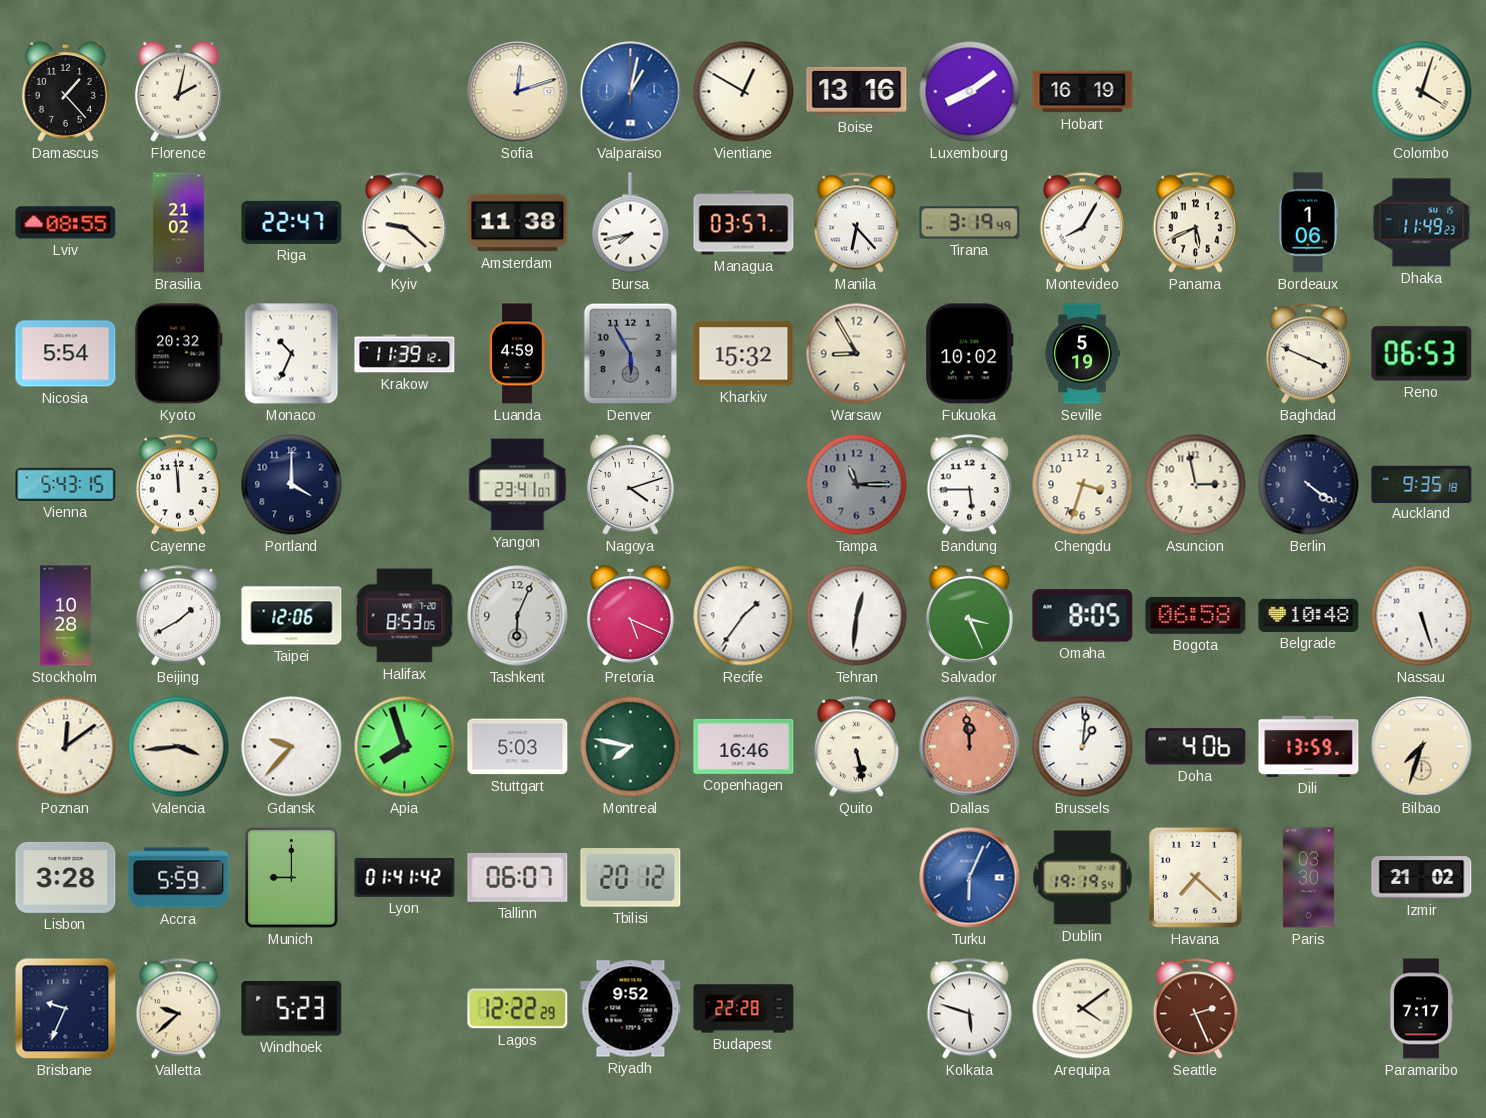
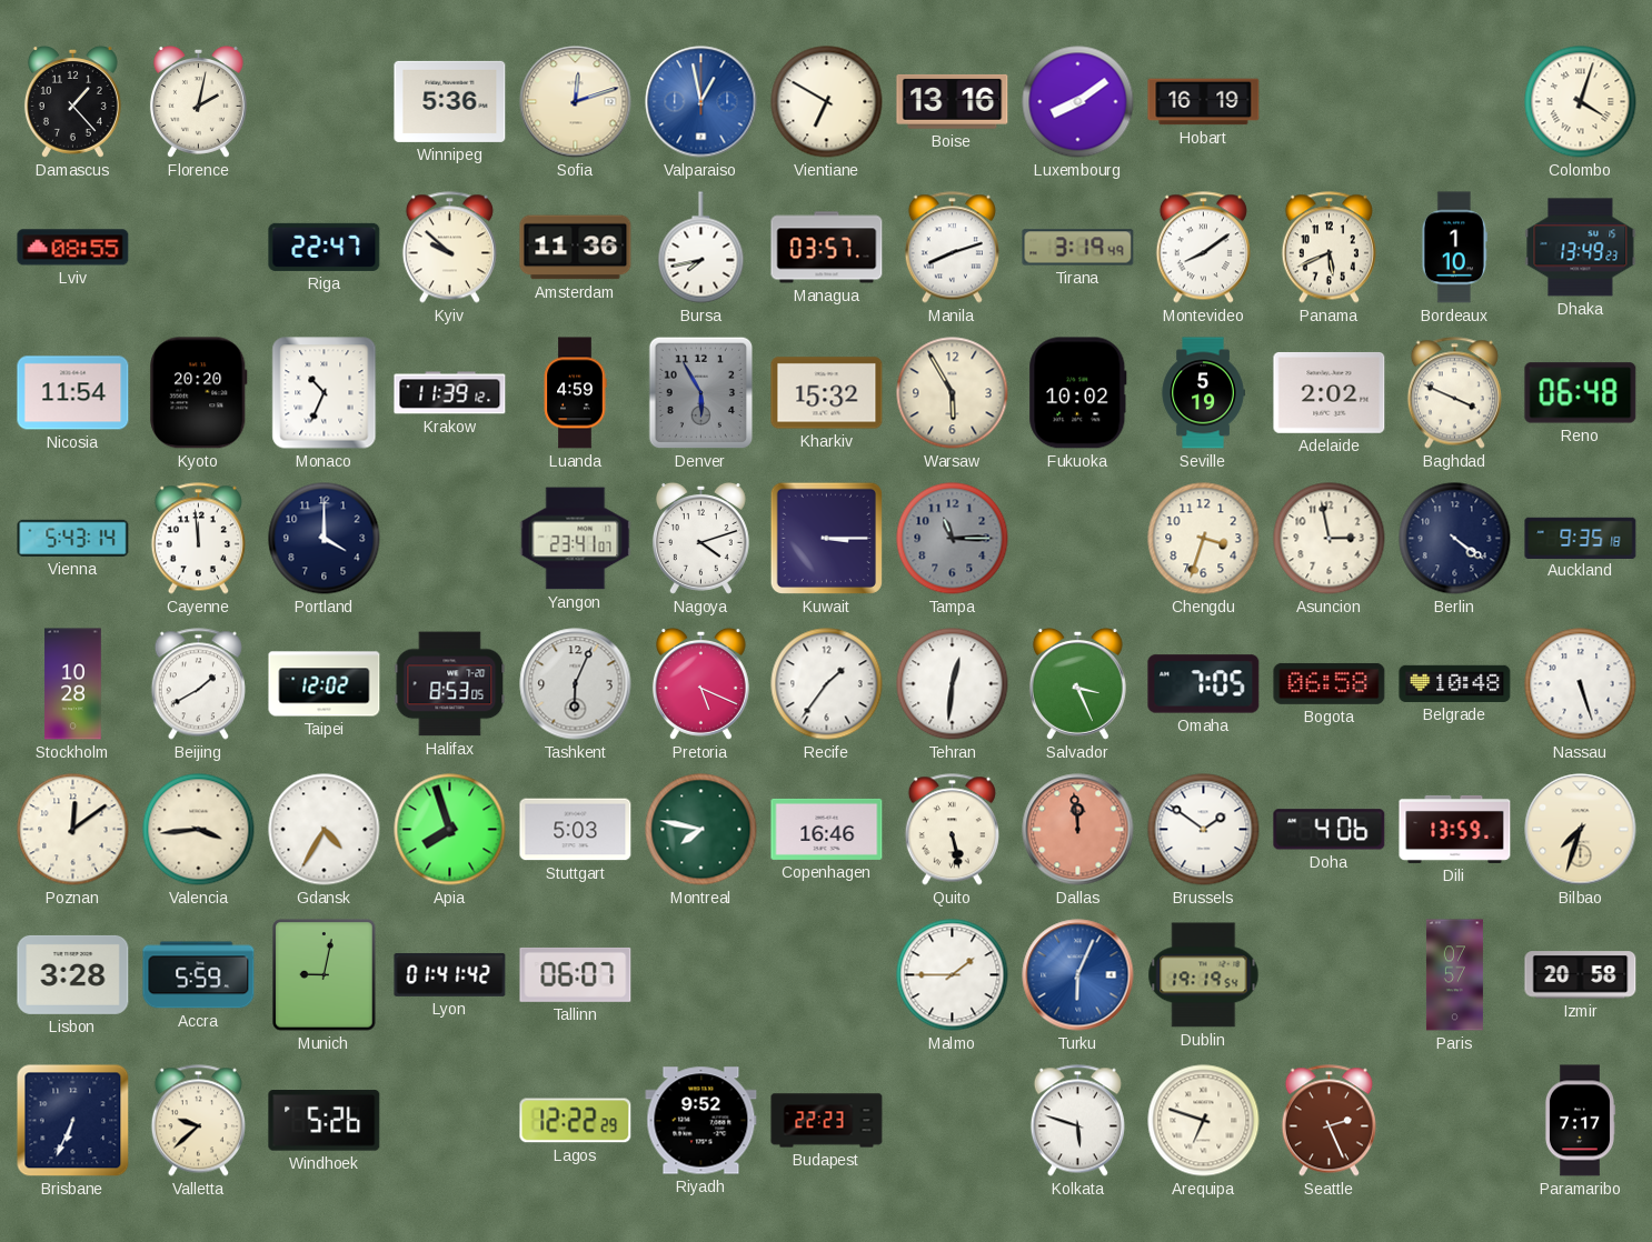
Winnipeg: none -> 5:36
Valparaiso: 1:02 -> 12:58
Vientiane: 12:50 -> 6:50
Brasilia: 21:02 -> none
Kyiv: 9:22 -> 9:52
Amsterdam: 11:38 -> 11:36
Manila: 6:23 -> 8:12
Montevideo: 8:05 -> 8:09
Bordeaux: 1:06 -> 1:10
Dhaka: 11:49 -> 13:49
Nicosia: 5:54 -> 11:54
Kyoto: 20:32 -> 20:20
Warsaw: 8:55 -> 5:55
Adelaide: none -> 2:02
Reno: 06:53 -> 06:48
Vienna: 5:43:15 -> 5:43:14
Kuwait: none -> 3:15
Bandung: 5:45 -> none
Taipei: 12:06 -> 12:02
Omaha: 8:05 -> 7:05
Gdansk: 9:37 -> 4:35
Brussels: 1:01 -> 1:51
Munich: 9:00 -> 9:02
Tbilisi: 20:12 -> none
Malmo: none -> 1:45
Havana: 7:22 -> none
Paris: 03:30 -> 07:57
Izmir: 21:02 -> 20:58
Brisbane: 9:34 -> 6:34
Windhoek: 5:23 -> 5:26
Budapest: 22:28 -> 22:23
Arequipa: 4:09 -> 6:48
